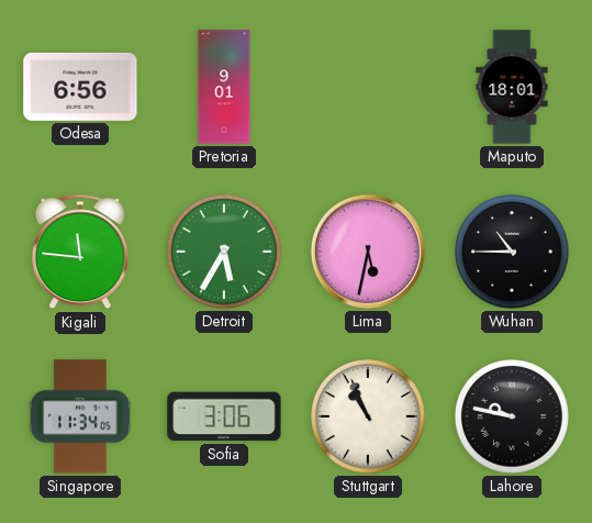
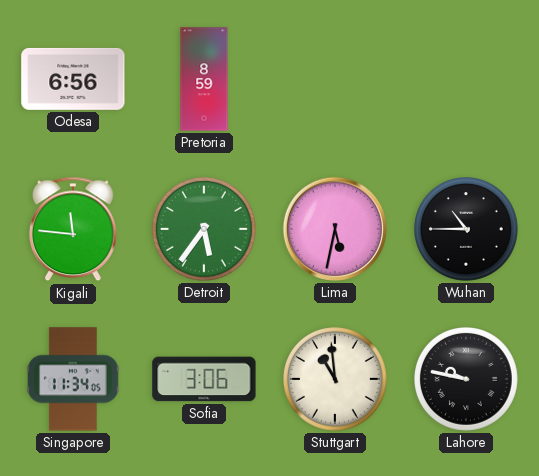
Pretoria: 9:01 -> 8:59
Maputo: 18:01 -> none
Detroit: 5:35 -> 5:36
Stuttgart: 10:56 -> 10:59
